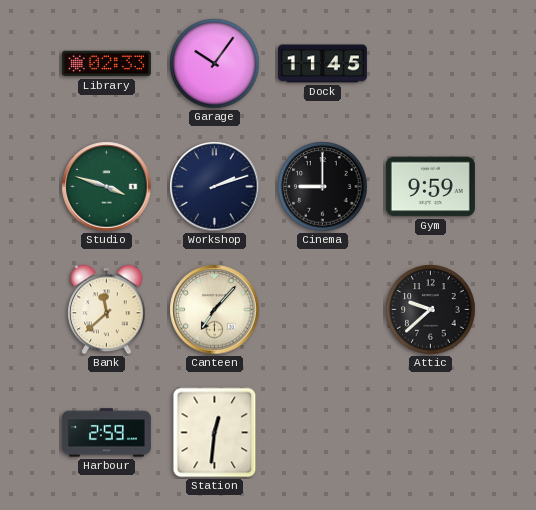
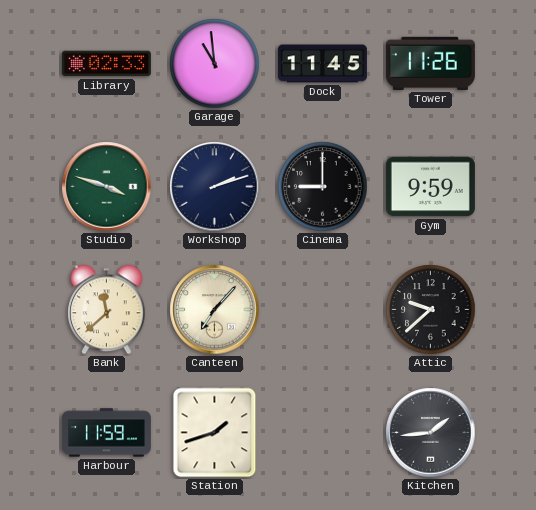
Garage: 10:06 -> 10:59
Tower: none -> 11:26
Harbour: 2:59 -> 11:59
Station: 12:31 -> 1:42
Kitchen: none -> 1:44
